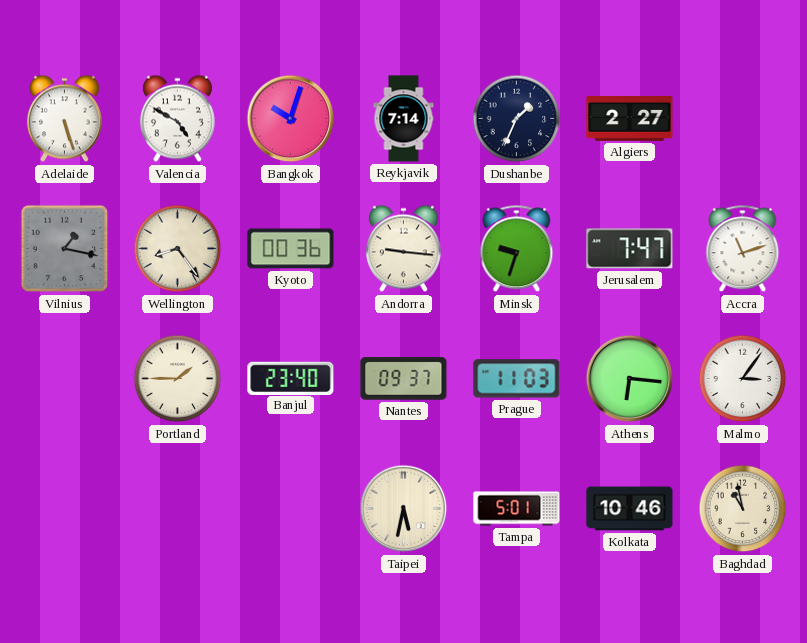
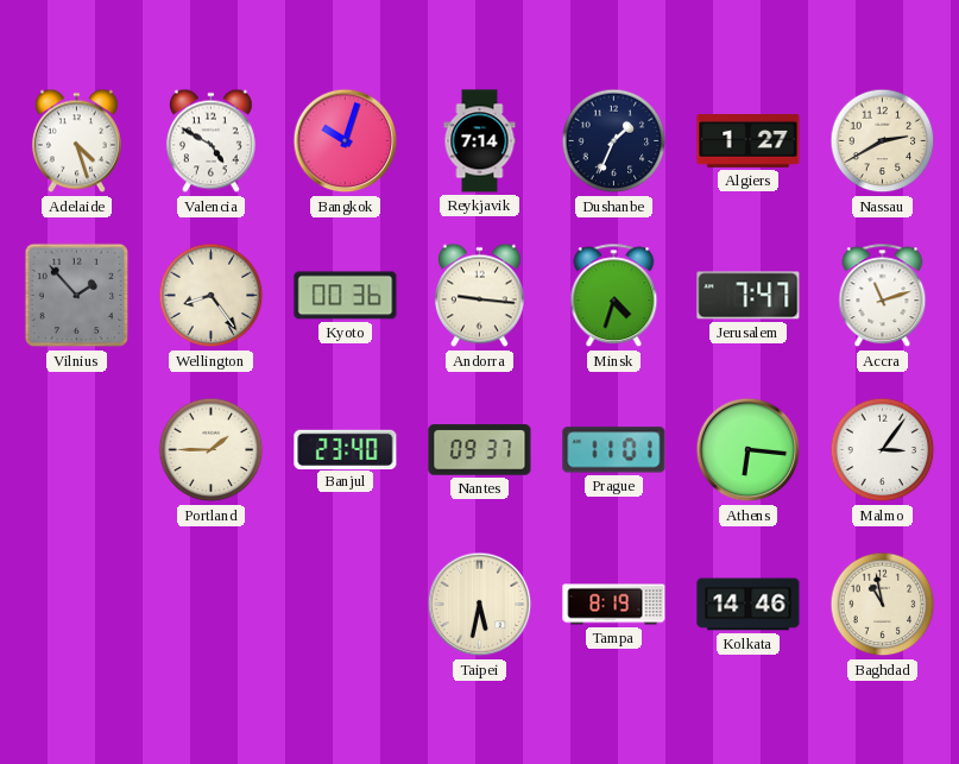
Adelaide: 5:27 -> 4:27
Algiers: 2:27 -> 1:27
Nassau: none -> 2:40
Vilnius: 1:17 -> 1:53
Minsk: 9:33 -> 4:33
Prague: 11:03 -> 11:01
Tampa: 5:01 -> 8:19
Kolkata: 10:46 -> 14:46
